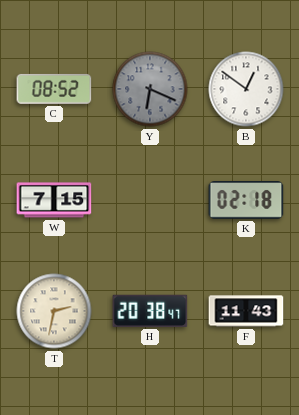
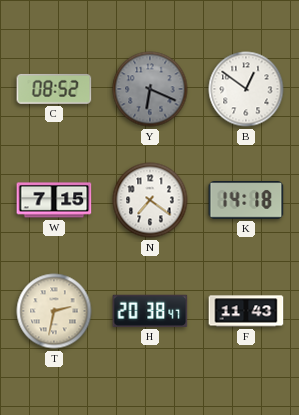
N: none -> 7:21
K: 02:18 -> 14:18
